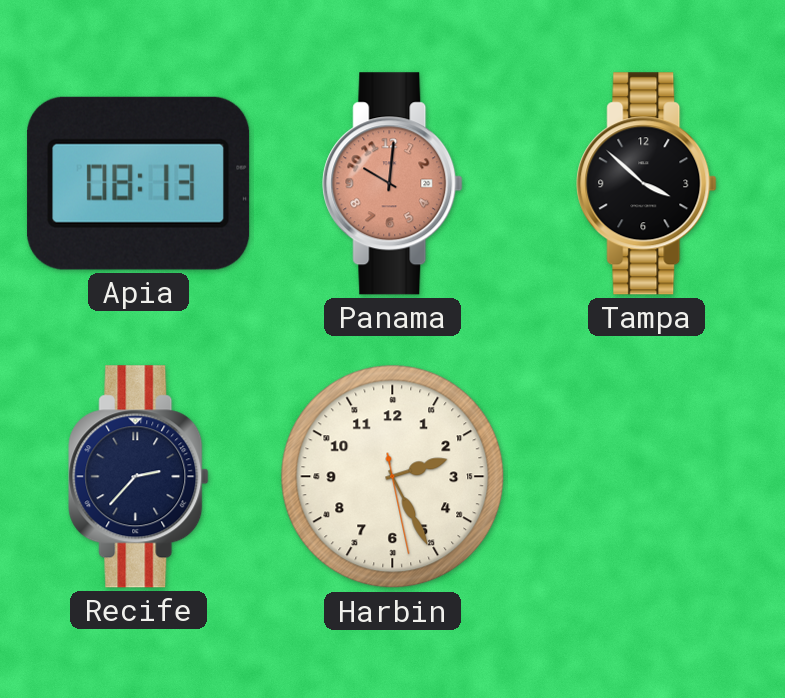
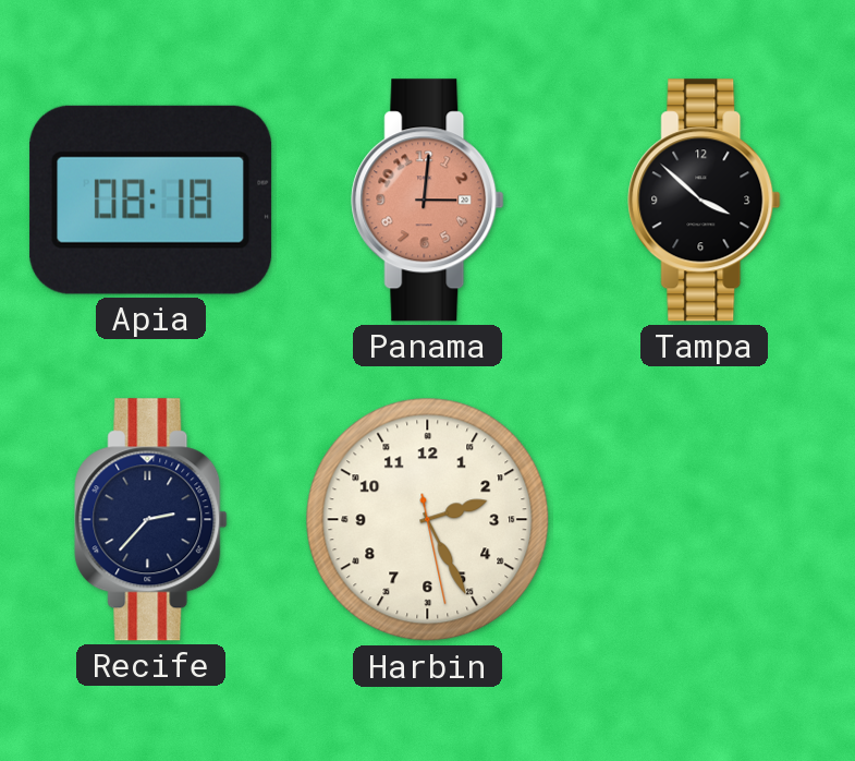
Apia: 08:13 -> 08:18
Panama: 10:01 -> 3:01
